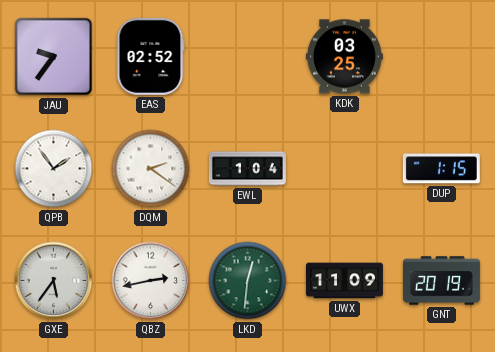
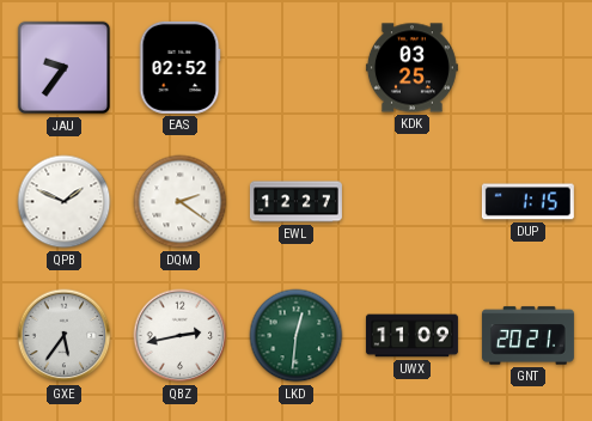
QPB: 1:54 -> 1:49
EWL: 1:04 -> 12:27
GNT: 20:19 -> 20:21
